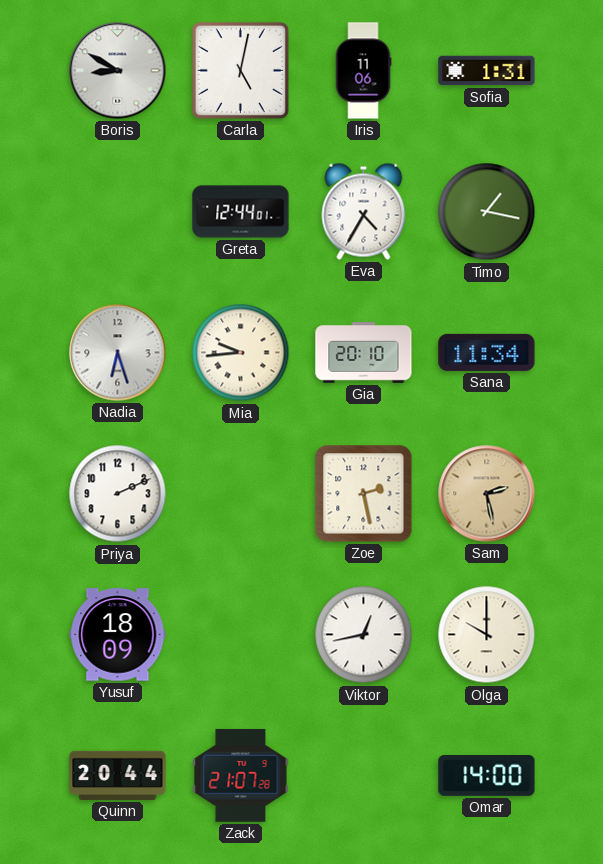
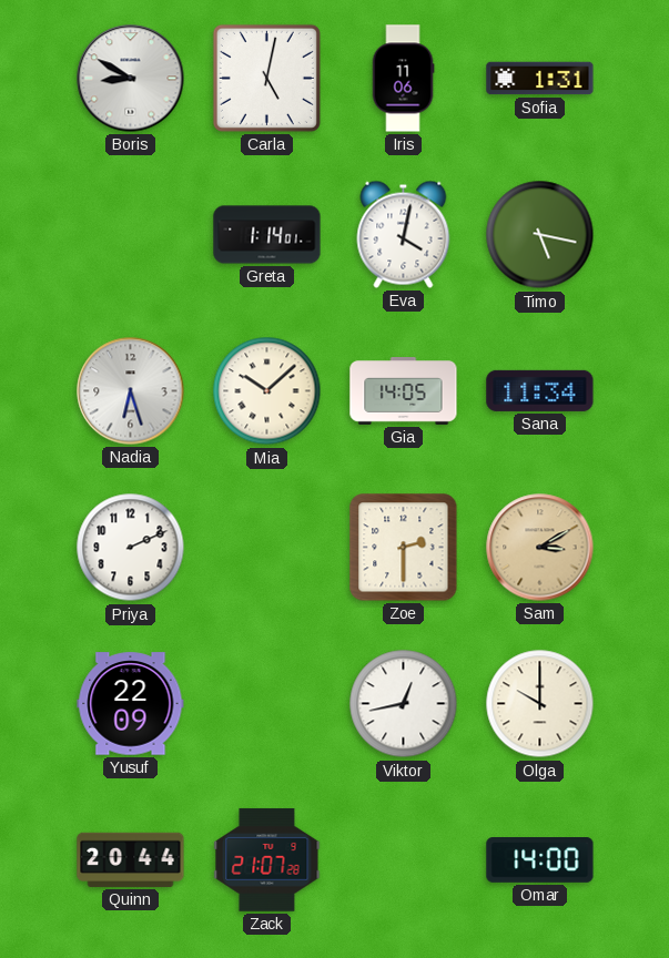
Greta: 12:44 -> 1:14
Eva: 4:35 -> 4:02
Timo: 1:17 -> 5:17
Mia: 9:44 -> 10:08
Gia: 20:10 -> 14:05
Zoe: 2:28 -> 2:30
Sam: 2:28 -> 3:10
Yusuf: 18:09 -> 22:09
